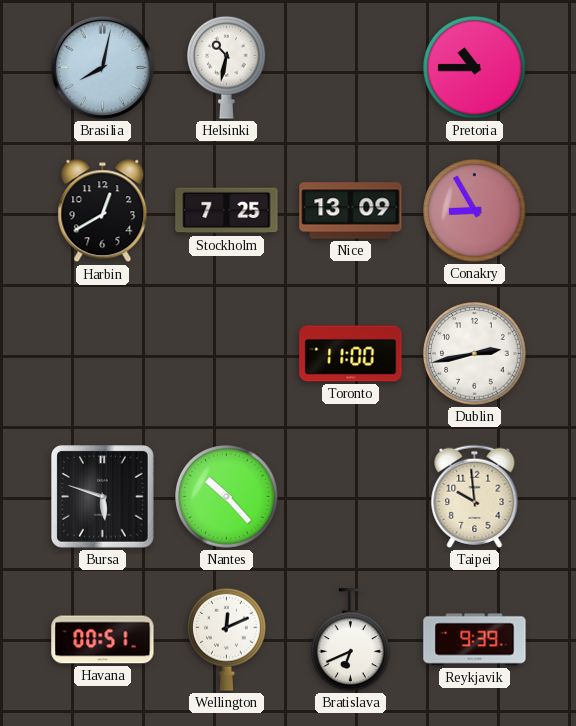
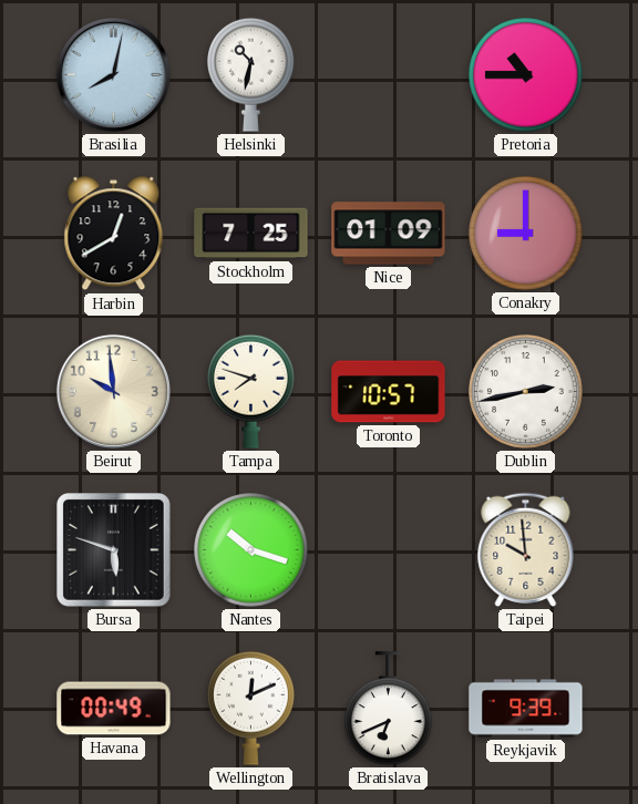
Nice: 13:09 -> 01:09
Conakry: 8:55 -> 9:00
Beirut: none -> 9:59
Tampa: none -> 7:48
Toronto: 11:00 -> 10:57
Nantes: 10:23 -> 10:18
Havana: 00:51 -> 00:49
